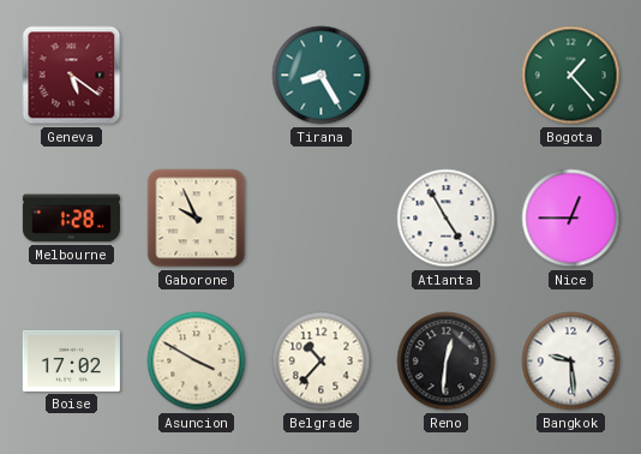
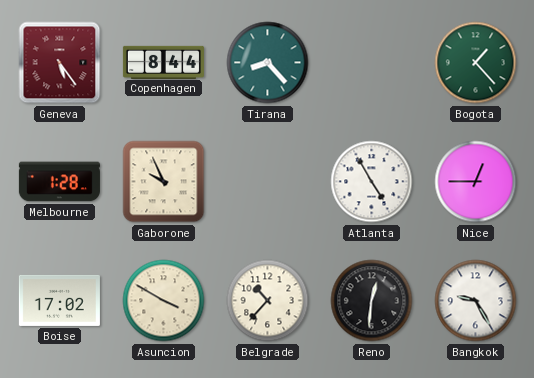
Geneva: 5:21 -> 5:24
Copenhagen: none -> 8:44
Tirana: 8:25 -> 8:23
Bangkok: 9:29 -> 9:25
